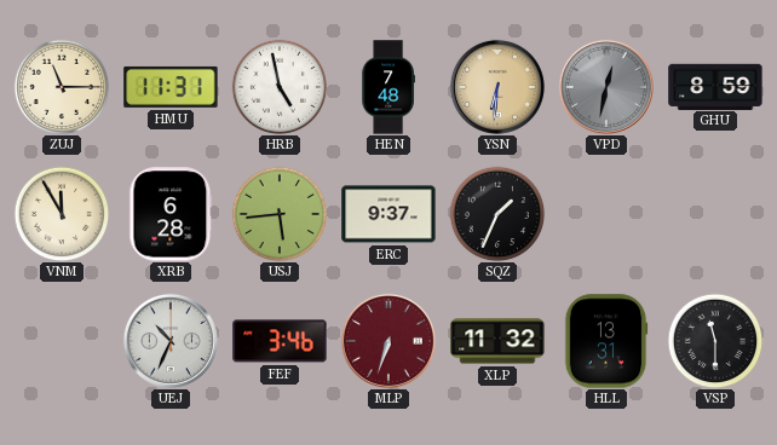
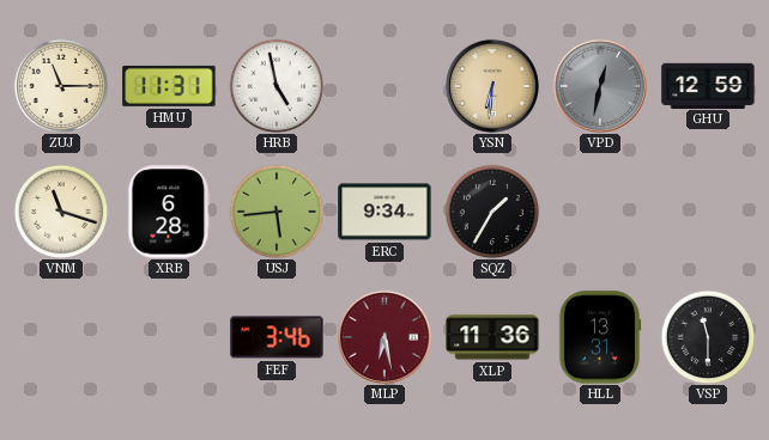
HEN: 7:48 -> none
GHU: 8:59 -> 12:59
VNM: 11:55 -> 11:18
ERC: 9:37 -> 9:34
SQZ: 1:34 -> 1:35
UEJ: 10:34 -> none
MLP: 6:33 -> 6:28
XLP: 11:32 -> 11:36
